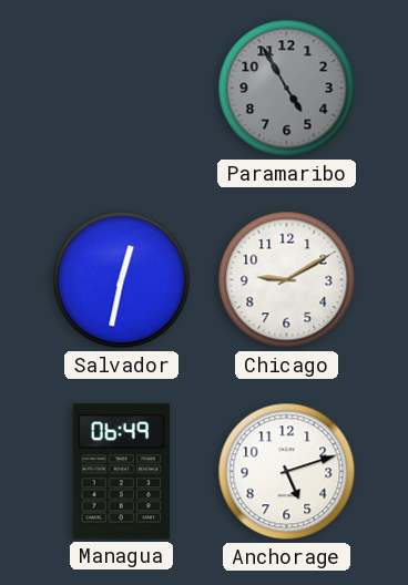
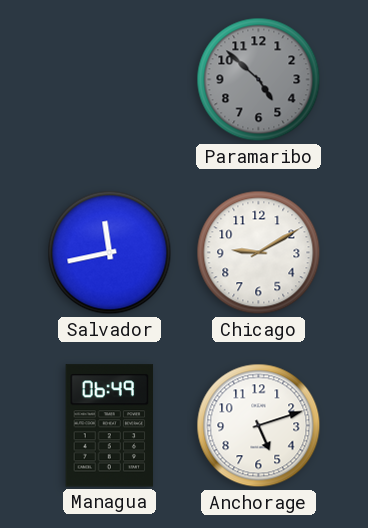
Paramaribo: 4:55 -> 4:52
Salvador: 12:32 -> 11:43
